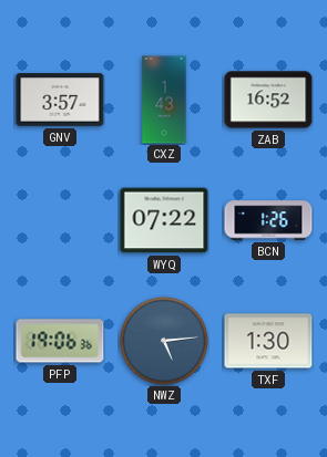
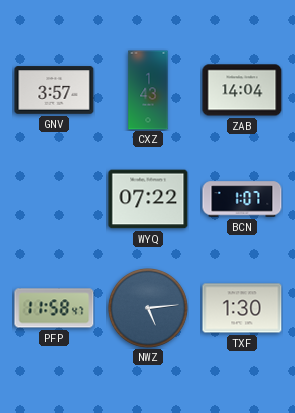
ZAB: 16:52 -> 14:04
BCN: 1:26 -> 1:07
PFP: 19:06 -> 11:58
